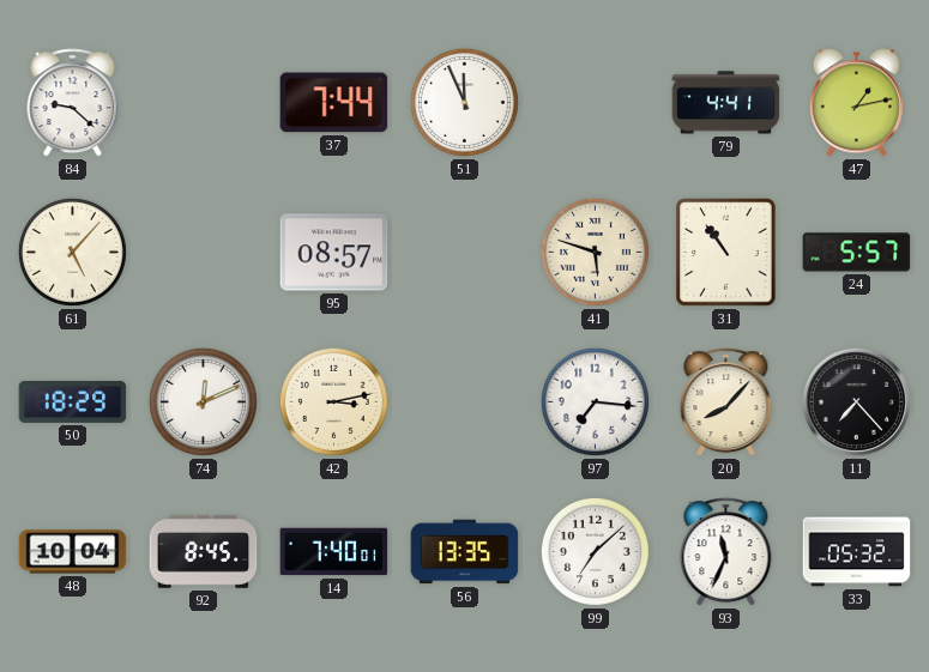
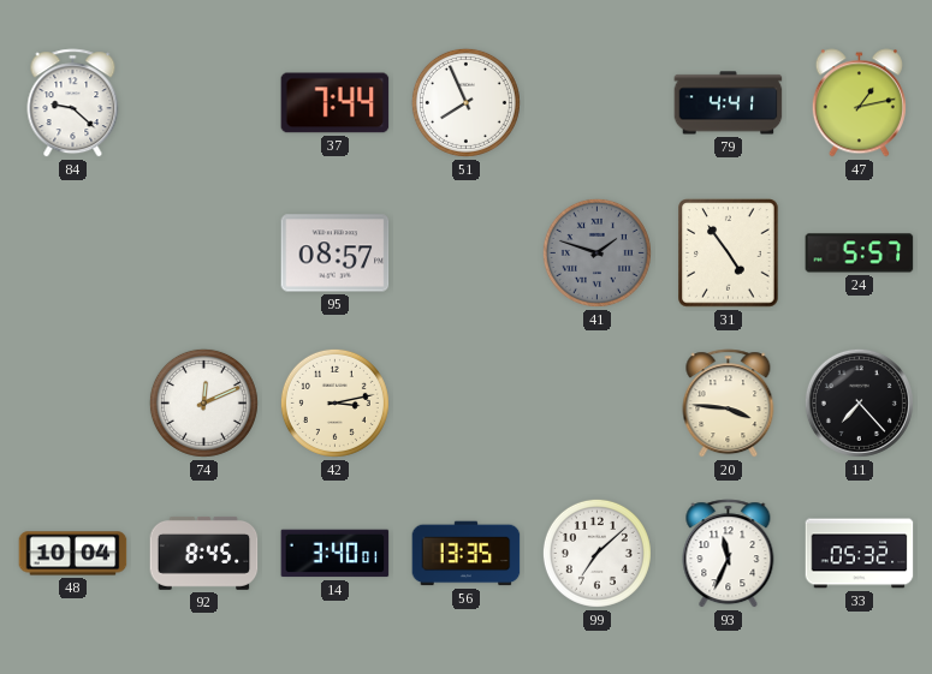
51: 11:56 -> 7:56
61: 5:07 -> none
41: 5:48 -> 1:48
41 dial: cream -> grey
31: 10:54 -> 4:54
50: 18:29 -> none
97: 7:16 -> none
20: 8:07 -> 3:46
14: 7:40 -> 3:40
